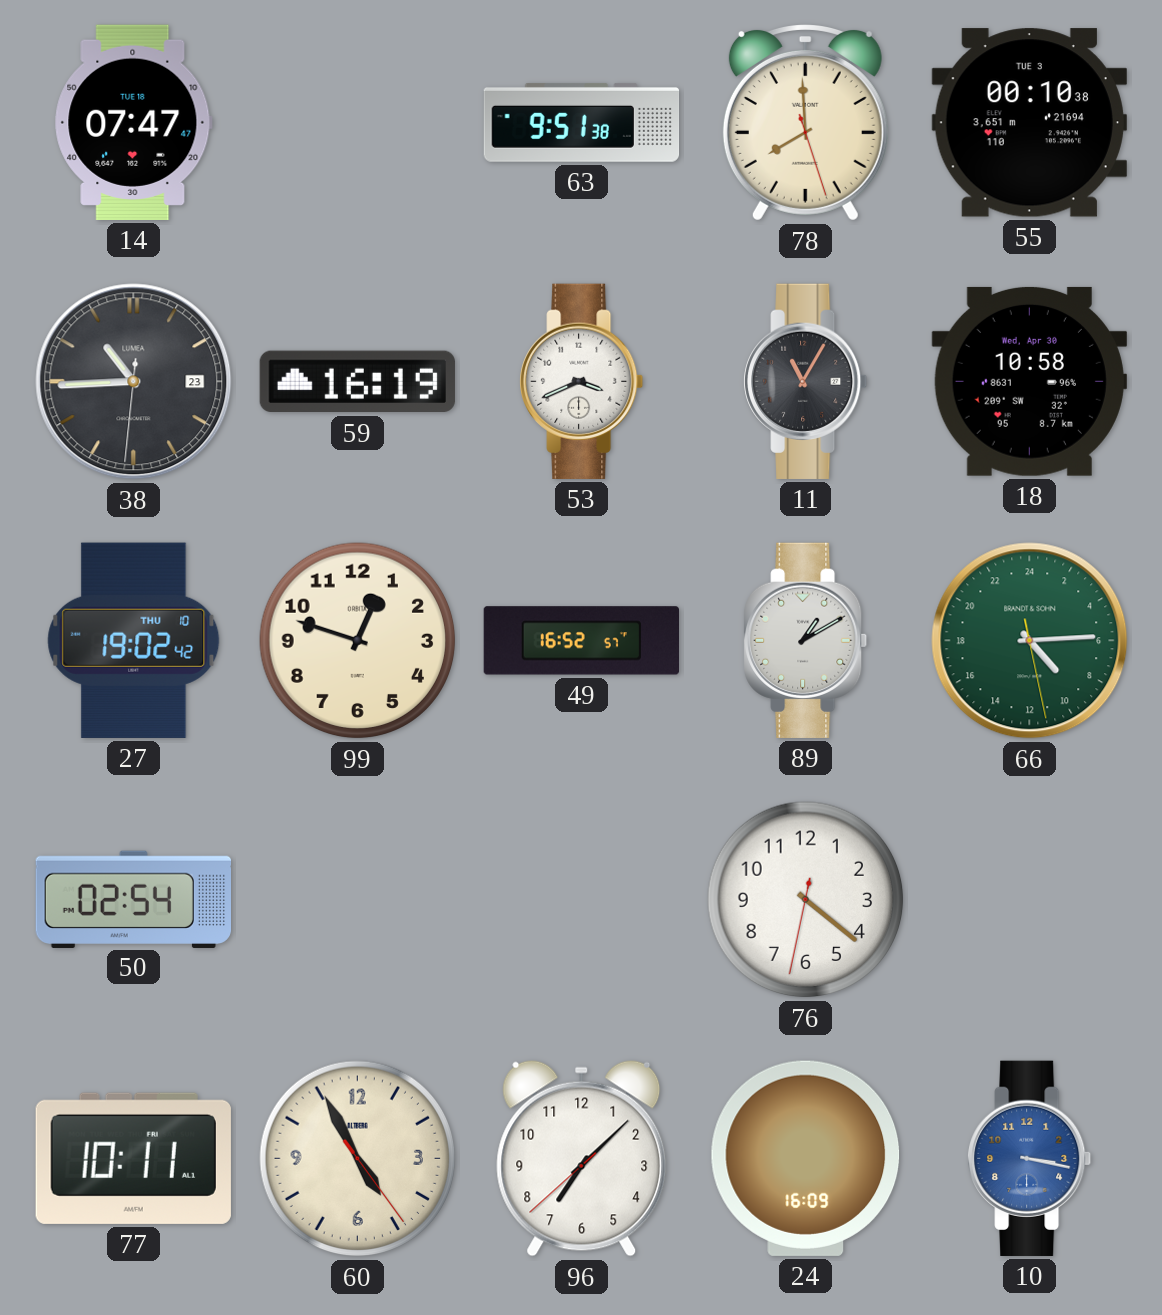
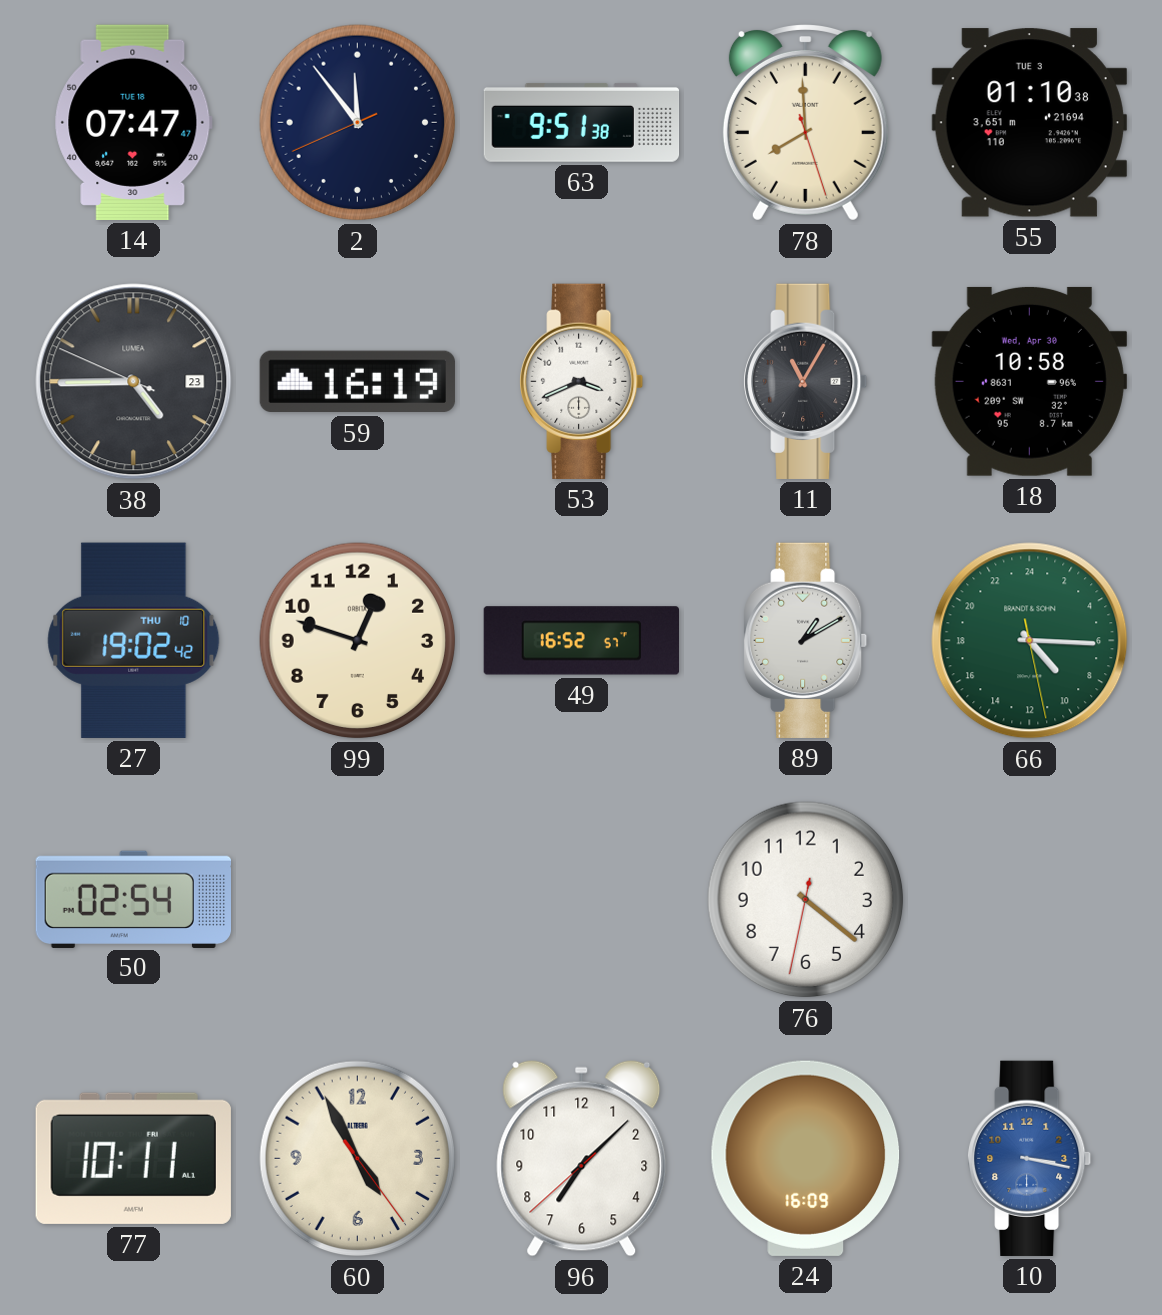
2: none -> 11:53
55: 00:10 -> 01:10
38: 10:44 -> 4:44
66: 9:14 -> 9:15
